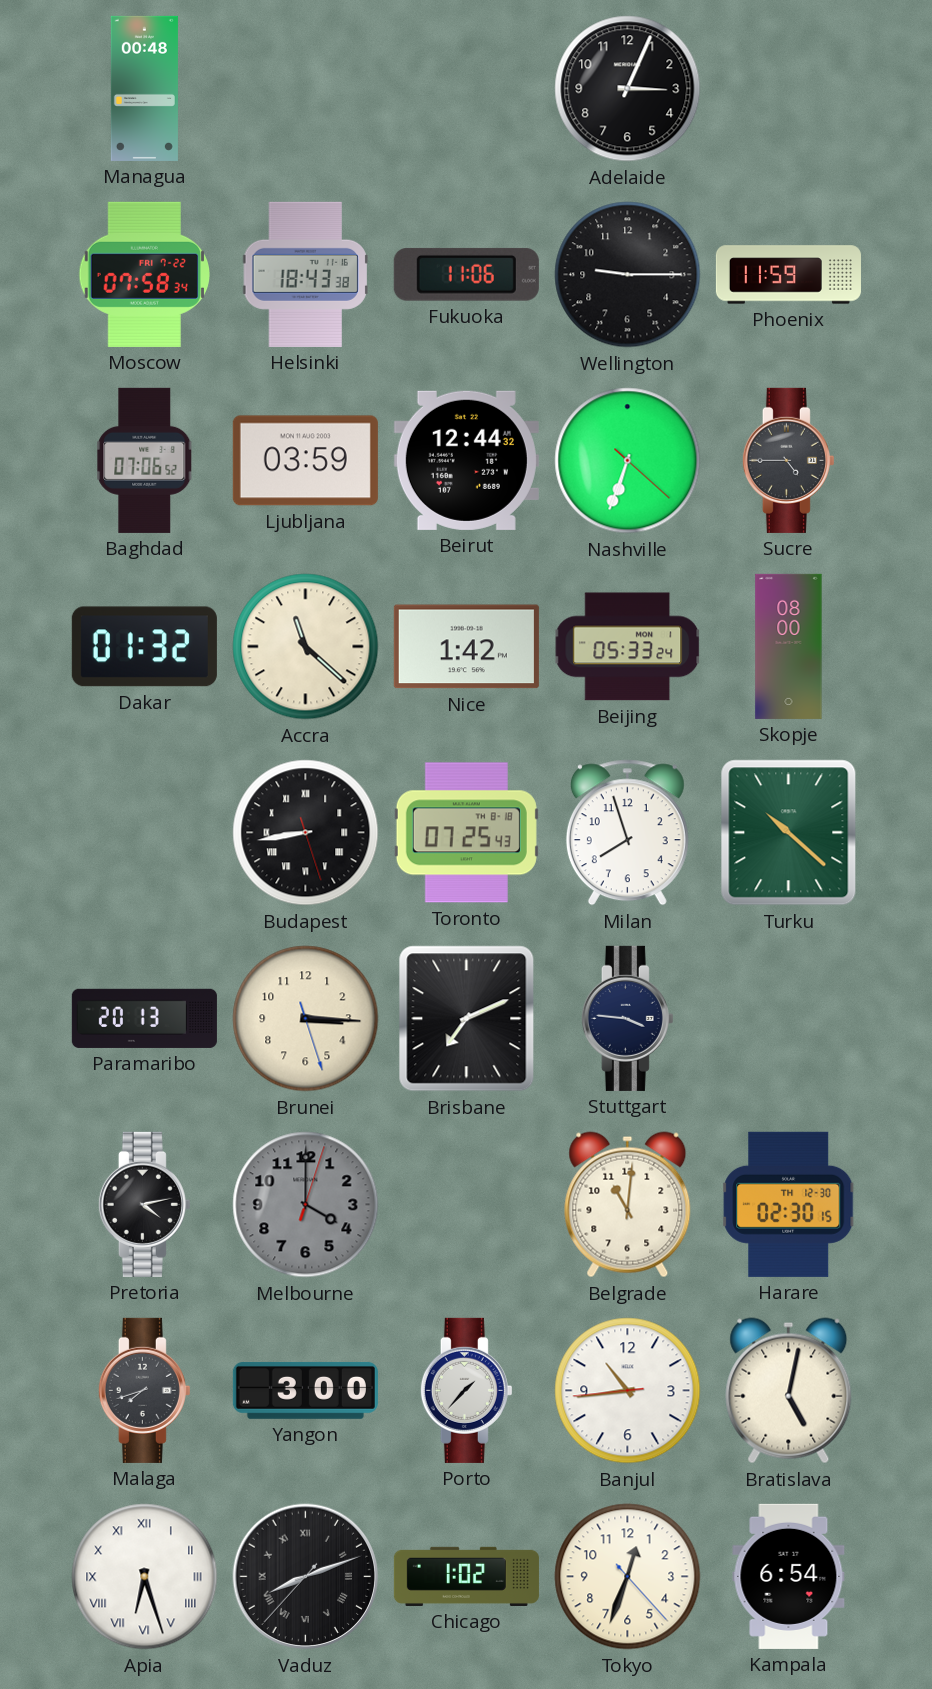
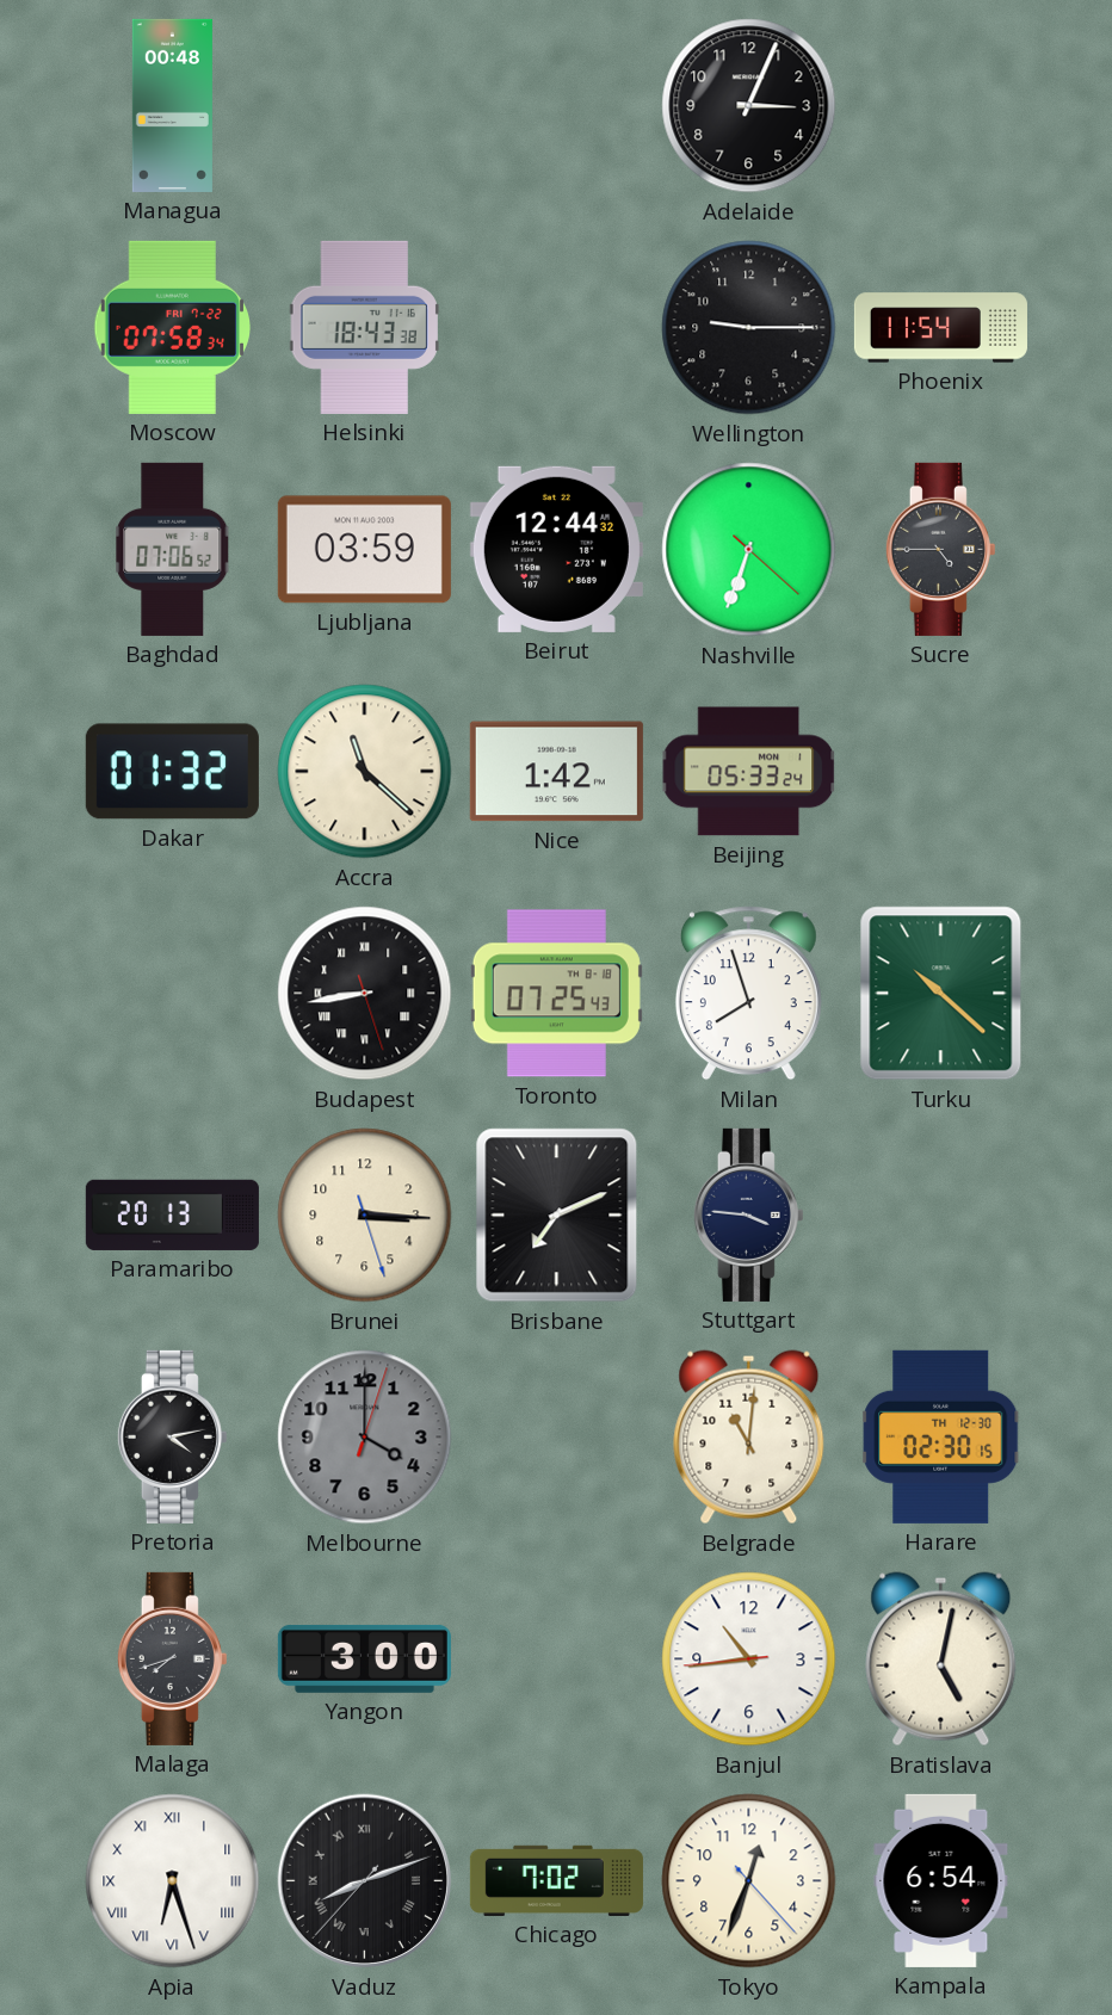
Fukuoka: 11:06 -> none
Phoenix: 11:59 -> 11:54
Skopje: 08:00 -> none
Porto: 1:37 -> none
Chicago: 1:02 -> 7:02
